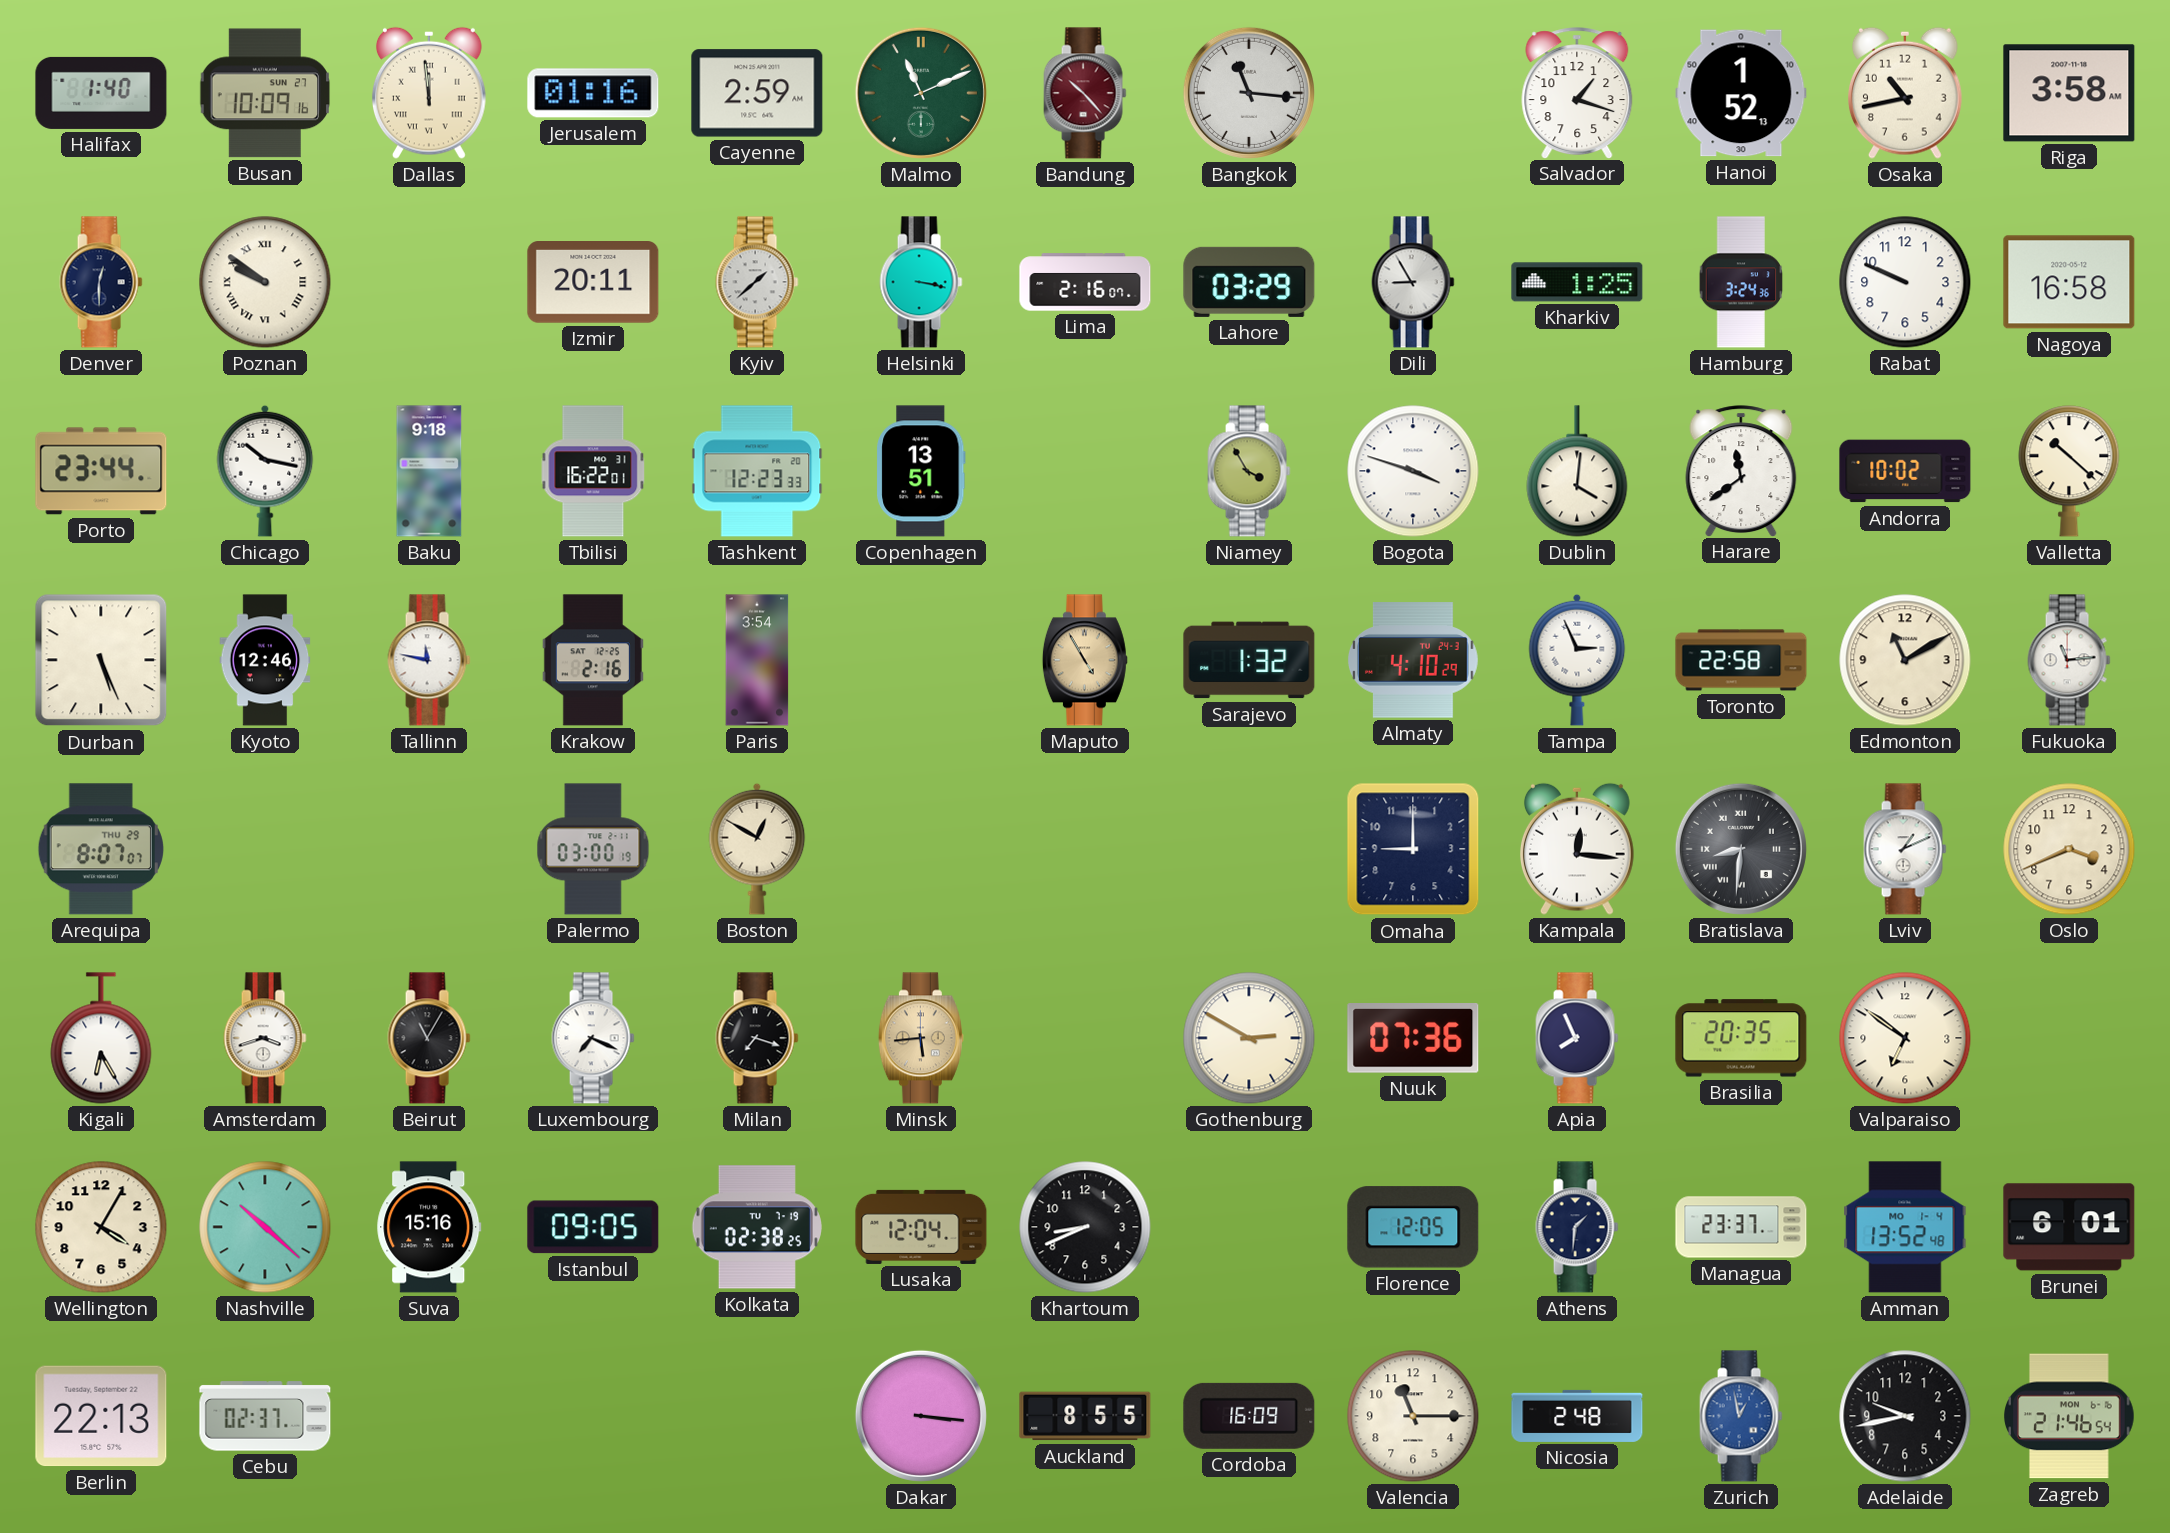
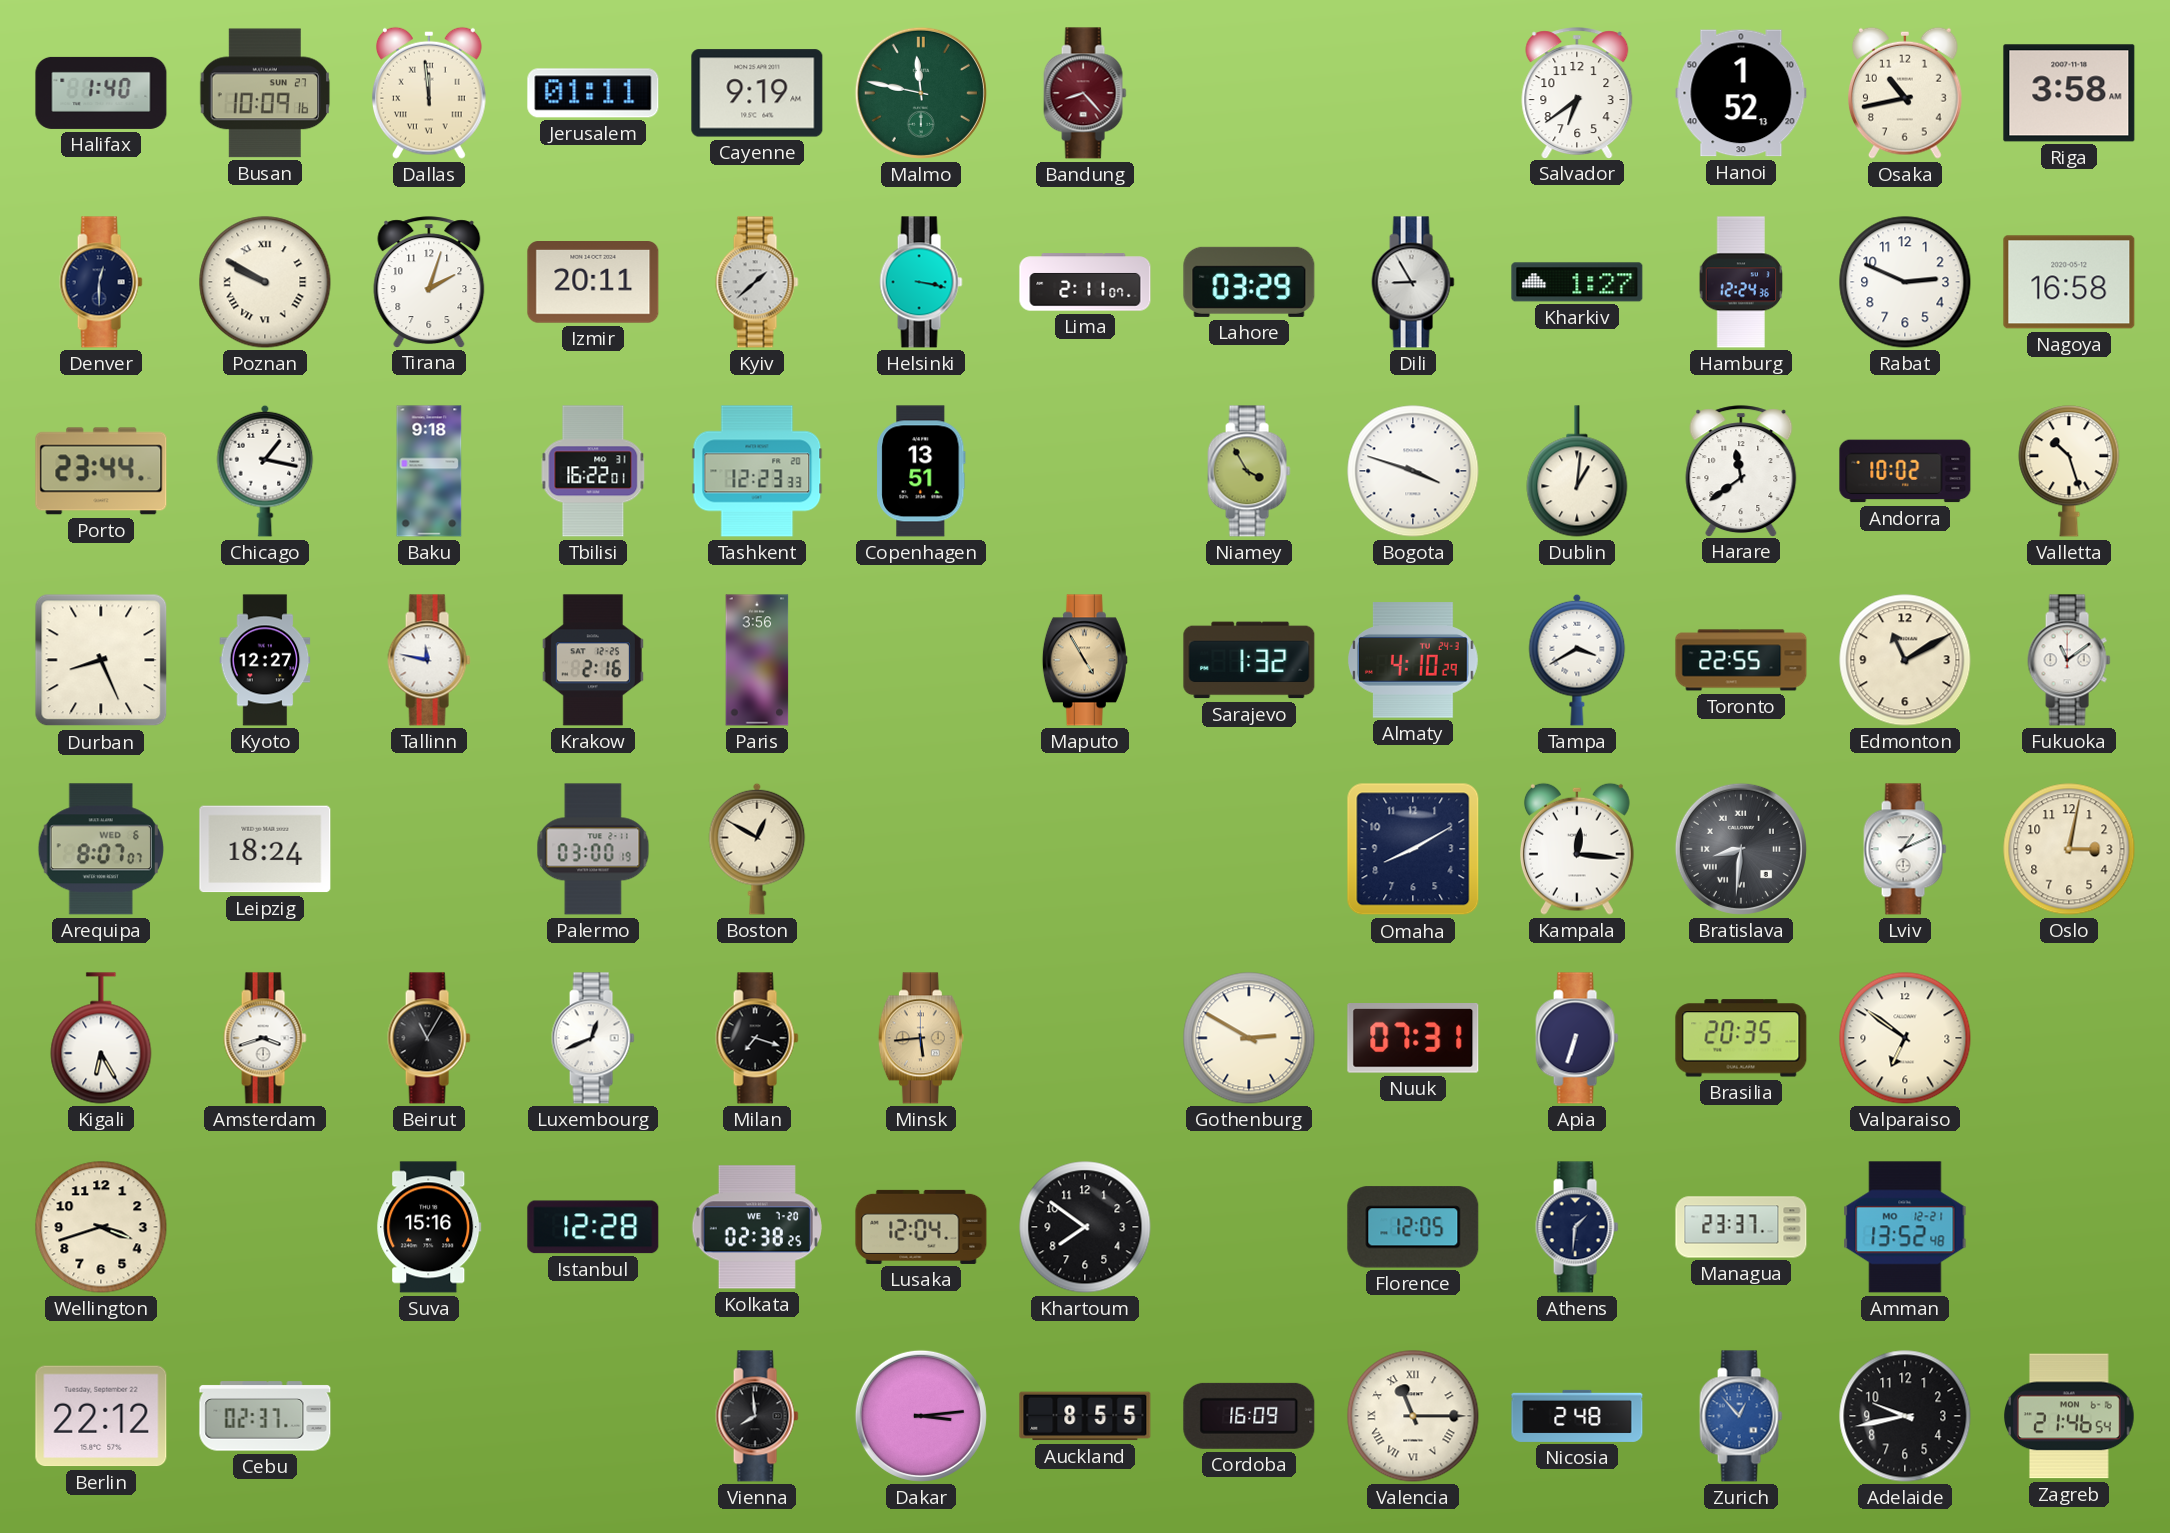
Jerusalem: 01:16 -> 01:11
Cayenne: 2:59 -> 9:19
Malmo: 11:11 -> 11:47
Bandung: 10:23 -> 8:23
Bangkok: 11:16 -> none
Salvador: 1:18 -> 6:39
Poznan: 9:51 -> 9:50
Tirana: none -> 2:03
Lima: 2:16 -> 2:11
Kharkiv: 1:25 -> 1:27
Hamburg: 3:24 -> 12:24
Rabat: 9:49 -> 2:49
Chicago: 10:17 -> 1:17
Dublin: 4:01 -> 1:01
Valletta: 10:22 -> 10:27
Durban: 5:26 -> 8:26
Kyoto: 12:46 -> 12:27
Paris: 3:54 -> 3:56
Tampa: 2:56 -> 3:40
Toronto: 22:58 -> 22:55
Fukuoka: 11:14 -> 11:09
Arequipa date: THU 29 -> WED 6
Leipzig: none -> 18:24
Omaha: 9:00 -> 8:10
Oslo: 3:41 -> 3:02
Luxembourg: 7:19 -> 12:41
Nuuk: 07:36 -> 07:31
Apia: 7:56 -> 6:33
Wellington: 4:05 -> 3:42
Nashville: 10:22 -> none
Istanbul: 09:05 -> 12:28
Kolkata date: TU 7-19 -> WE 7-20
Khartoum: 8:41 -> 7:51
Amman date: MO 1-4 -> MO 12-21
Brunei: 6:01 -> none
Berlin: 22:13 -> 22:12
Vienna: none -> 7:59
Dakar: 3:16 -> 3:14
Valencia numerals: Arabic -> Roman
Zurich: 12:58 -> 12:53
